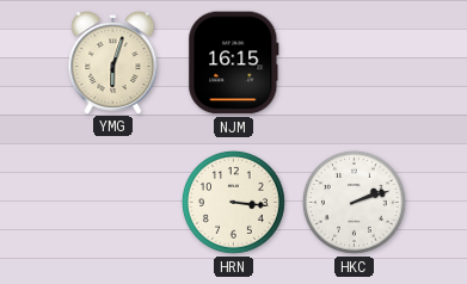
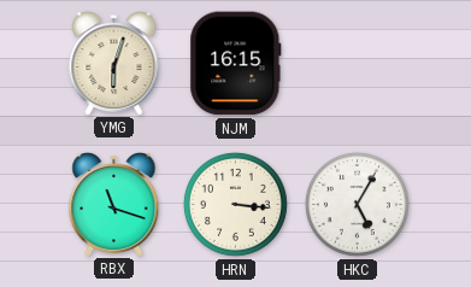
RBX: none -> 11:18
HKC: 2:12 -> 5:05
